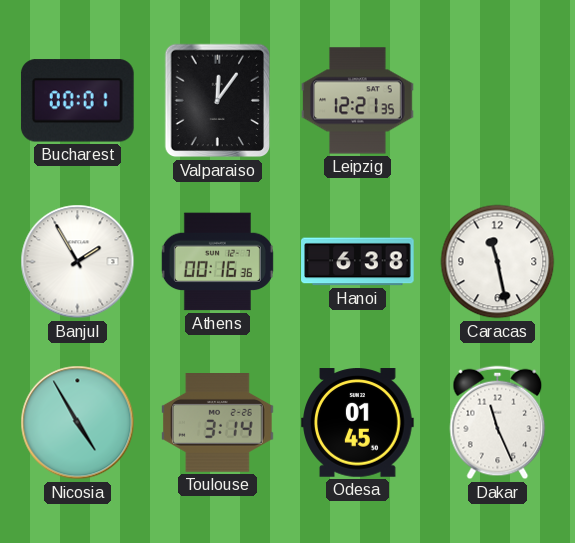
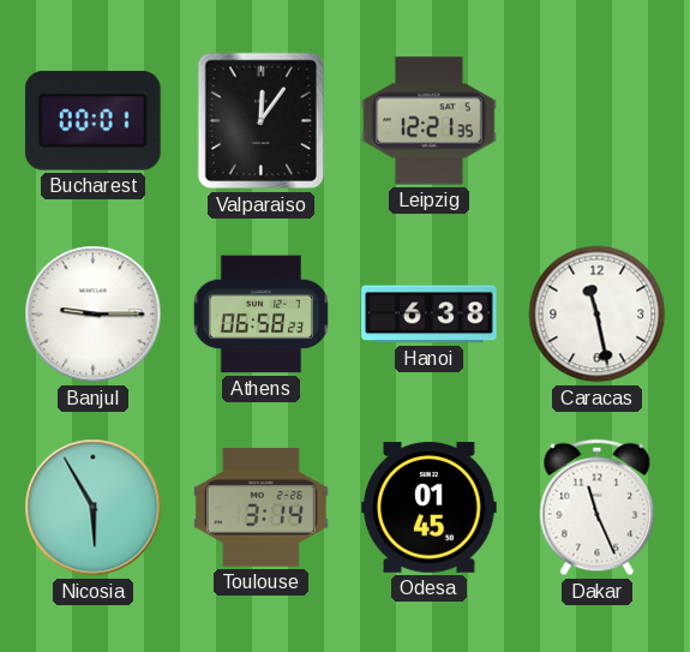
Banjul: 1:55 -> 9:15
Athens: 00:16 -> 06:58
Nicosia: 4:55 -> 5:55
